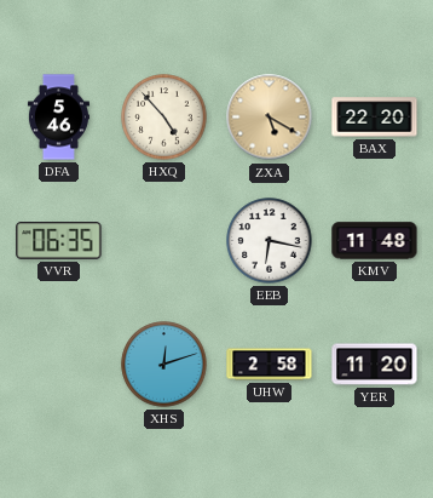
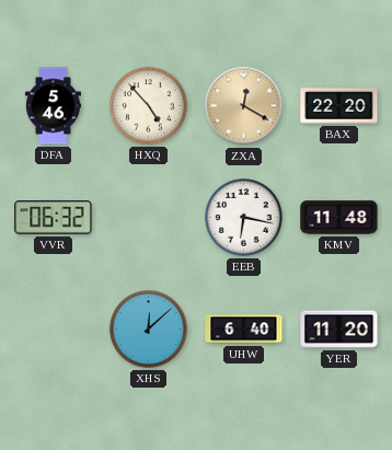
ZXA: 5:20 -> 12:20
VVR: 06:35 -> 06:32
XHS: 12:12 -> 12:08
UHW: 2:58 -> 6:40
